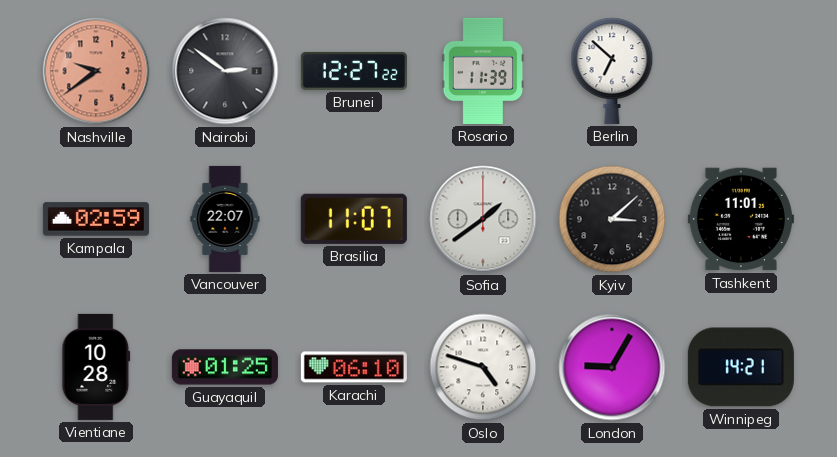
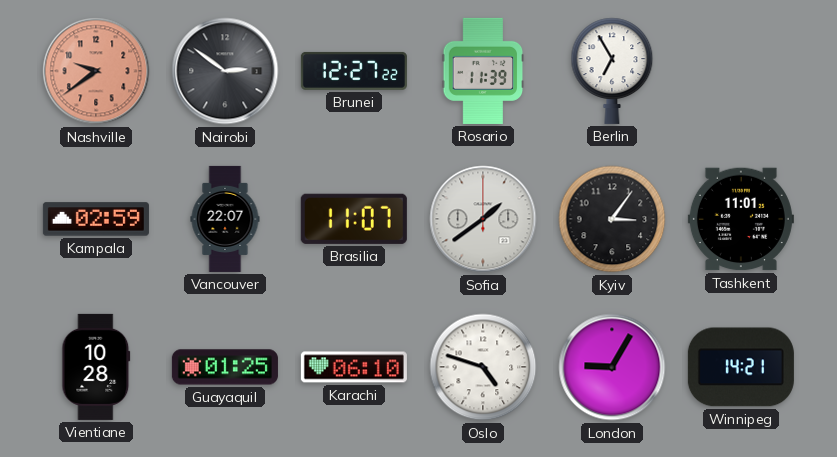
Berlin: 6:52 -> 6:55
Kyiv: 3:08 -> 3:06
